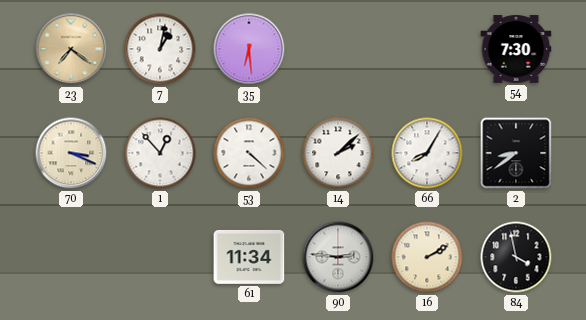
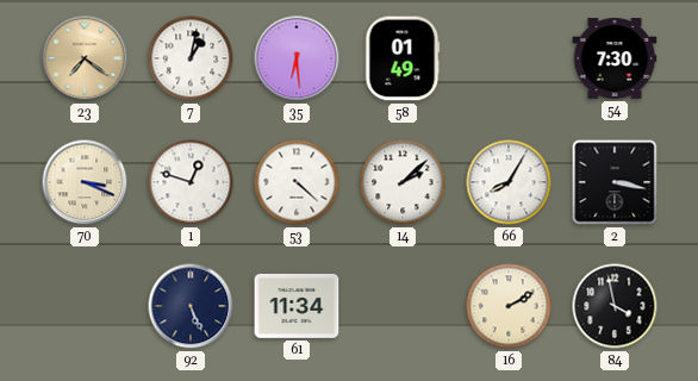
58: none -> 01:49
1: 12:53 -> 12:48
2: 8:39 -> 3:17
92: none -> 5:26
90: 2:46 -> none
